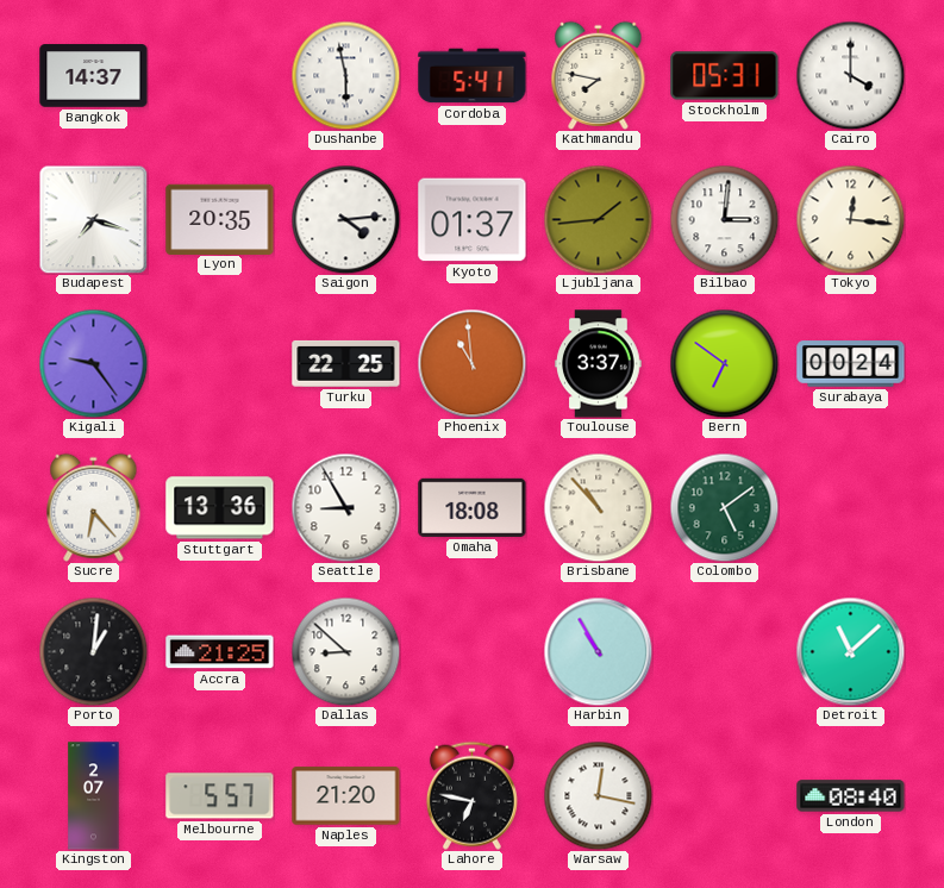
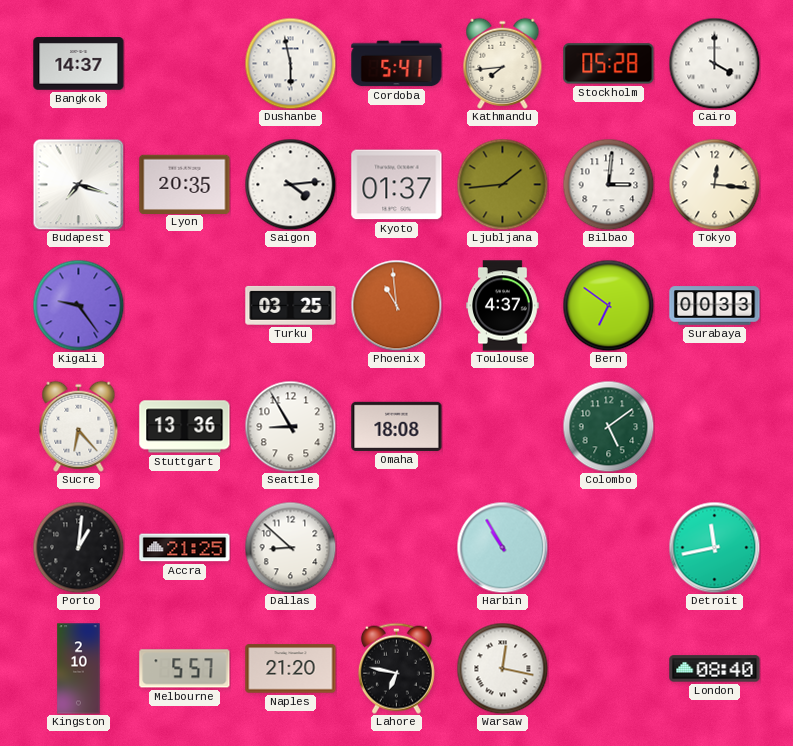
Kathmandu: 7:47 -> 7:44
Stockholm: 05:31 -> 05:28
Turku: 22:25 -> 03:25
Toulouse: 3:37 -> 4:37
Surabaya: 00:24 -> 00:33
Brisbane: 10:53 -> none
Detroit: 11:08 -> 11:43
Kingston: 2:07 -> 2:10
